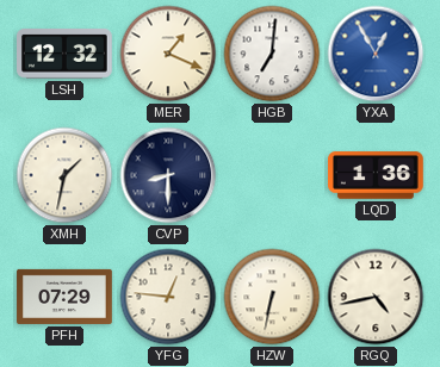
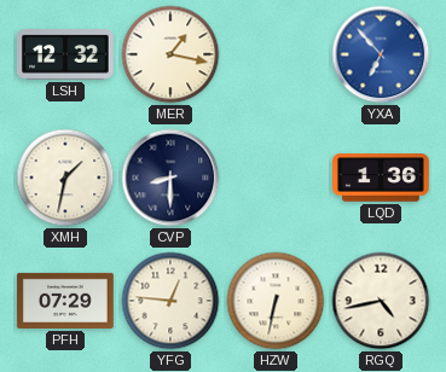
MER: 1:19 -> 1:17
HGB: 7:01 -> none
YXA: 12:55 -> 6:53
